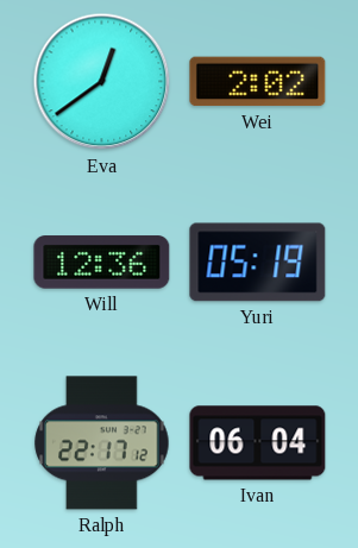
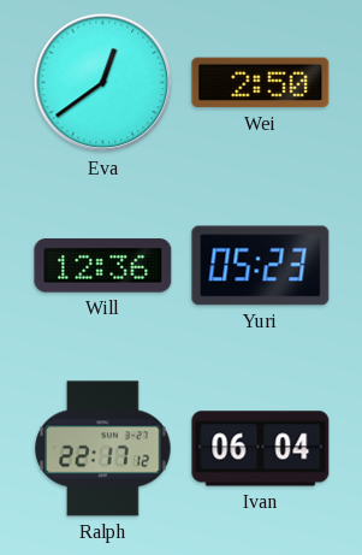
Wei: 2:02 -> 2:50
Yuri: 05:19 -> 05:23
